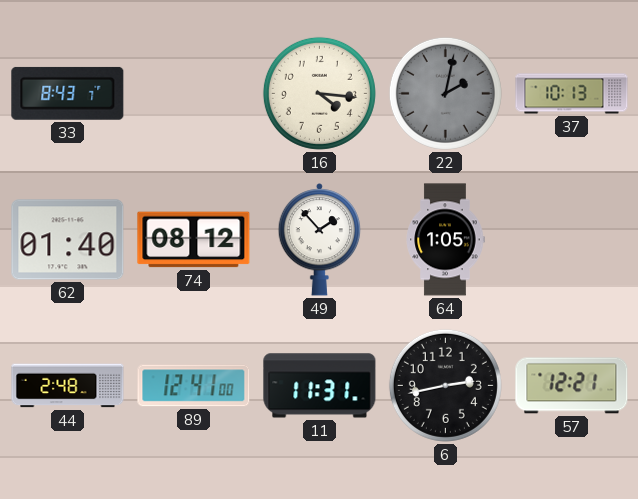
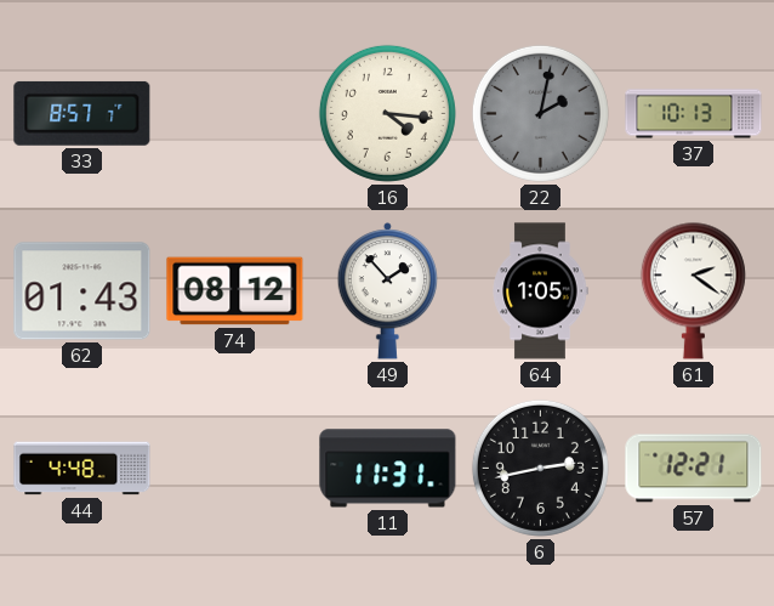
33: 8:43 -> 8:57
62: 01:40 -> 01:43
61: none -> 2:21
44: 2:48 -> 4:48
89: 12:41 -> none
